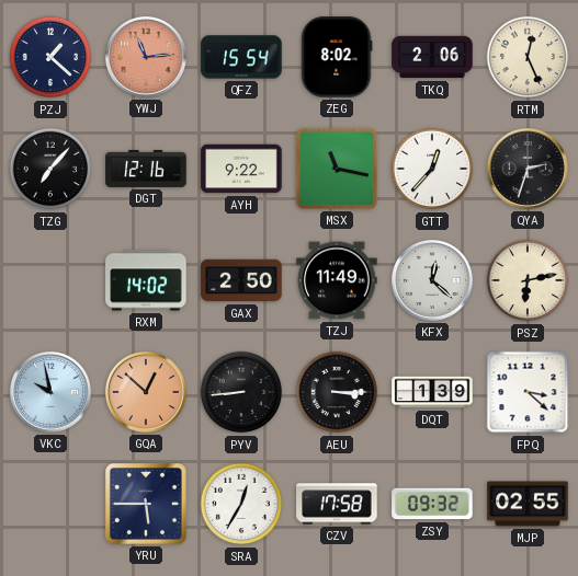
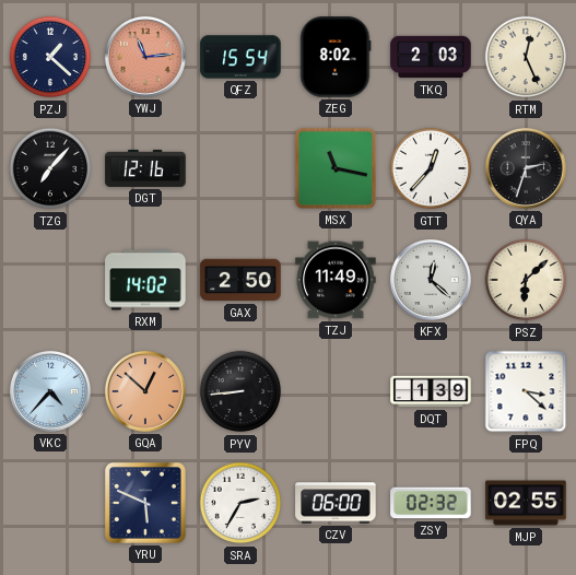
TKQ: 2:06 -> 2:03
AYH: 9:22 -> none
PSZ: 6:13 -> 6:08
VKC: 9:58 -> 4:37
AEU: 3:15 -> none
YRU: 5:45 -> 5:49
SRA: 12:35 -> 2:35
CZV: 17:58 -> 06:00
ZSY: 09:32 -> 02:32
